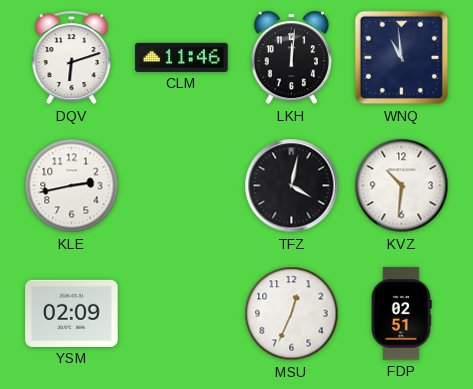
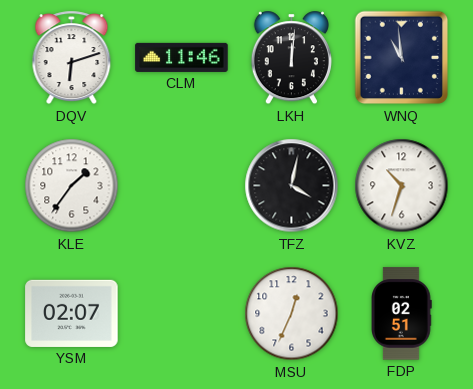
KLE: 2:43 -> 1:36
KVZ: 10:31 -> 10:33
YSM: 02:09 -> 02:07
